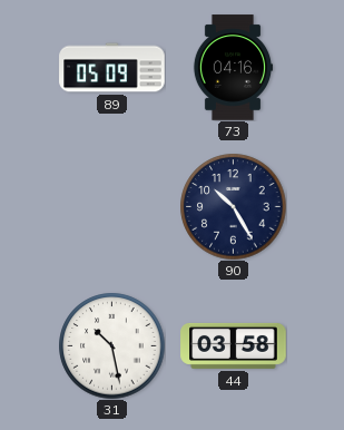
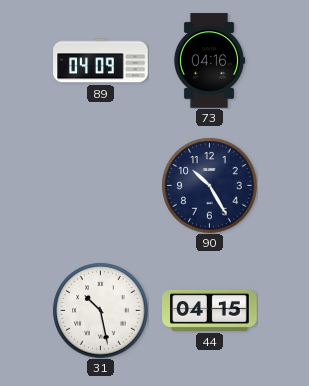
89: 05:09 -> 04:09
44: 03:58 -> 04:15
